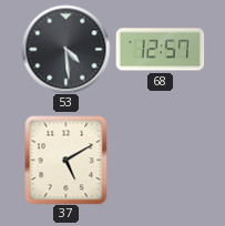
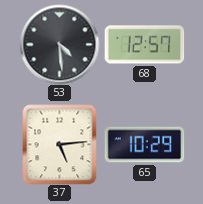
37: 5:10 -> 5:14
65: none -> 10:29
